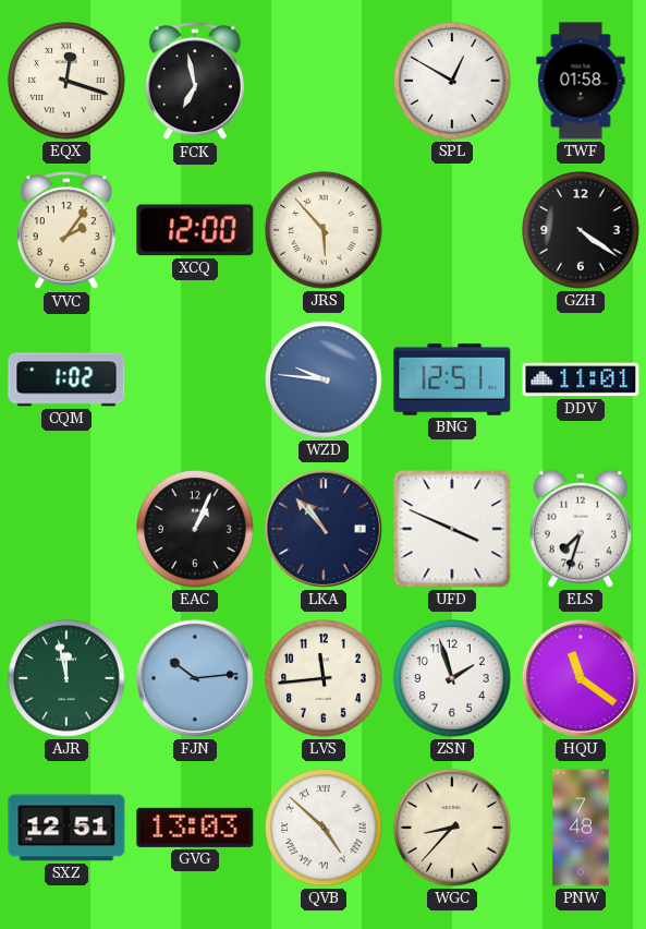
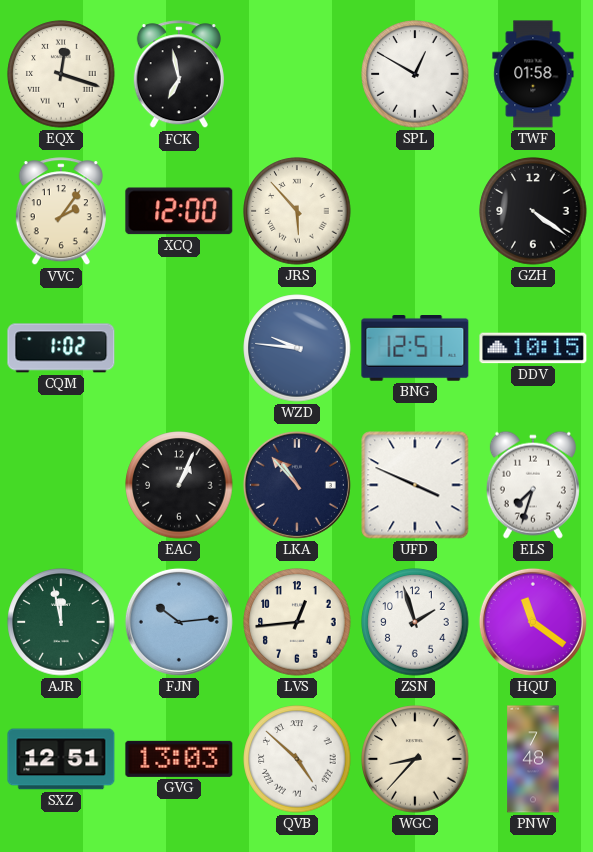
DDV: 11:01 -> 10:15
LVS: 11:44 -> 12:44
